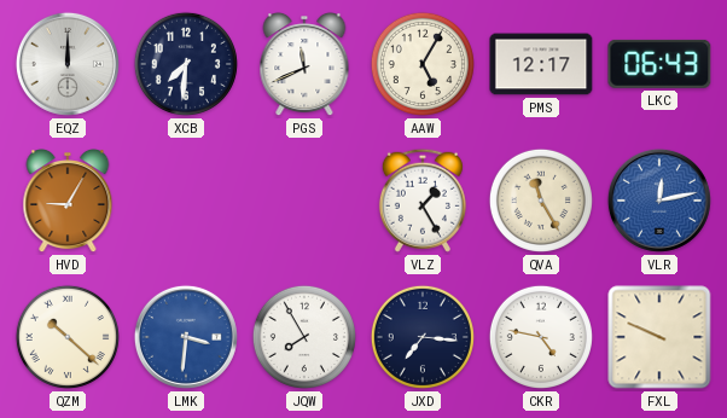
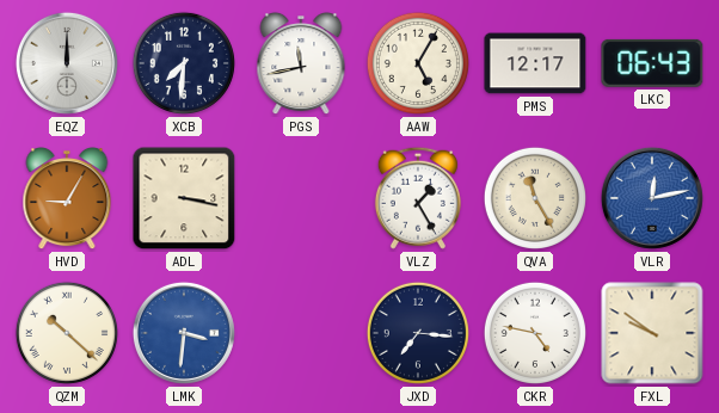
PGS: 11:41 -> 11:43
ADL: none -> 3:17
JQW: 7:55 -> none
FXL: 9:49 -> 9:51
